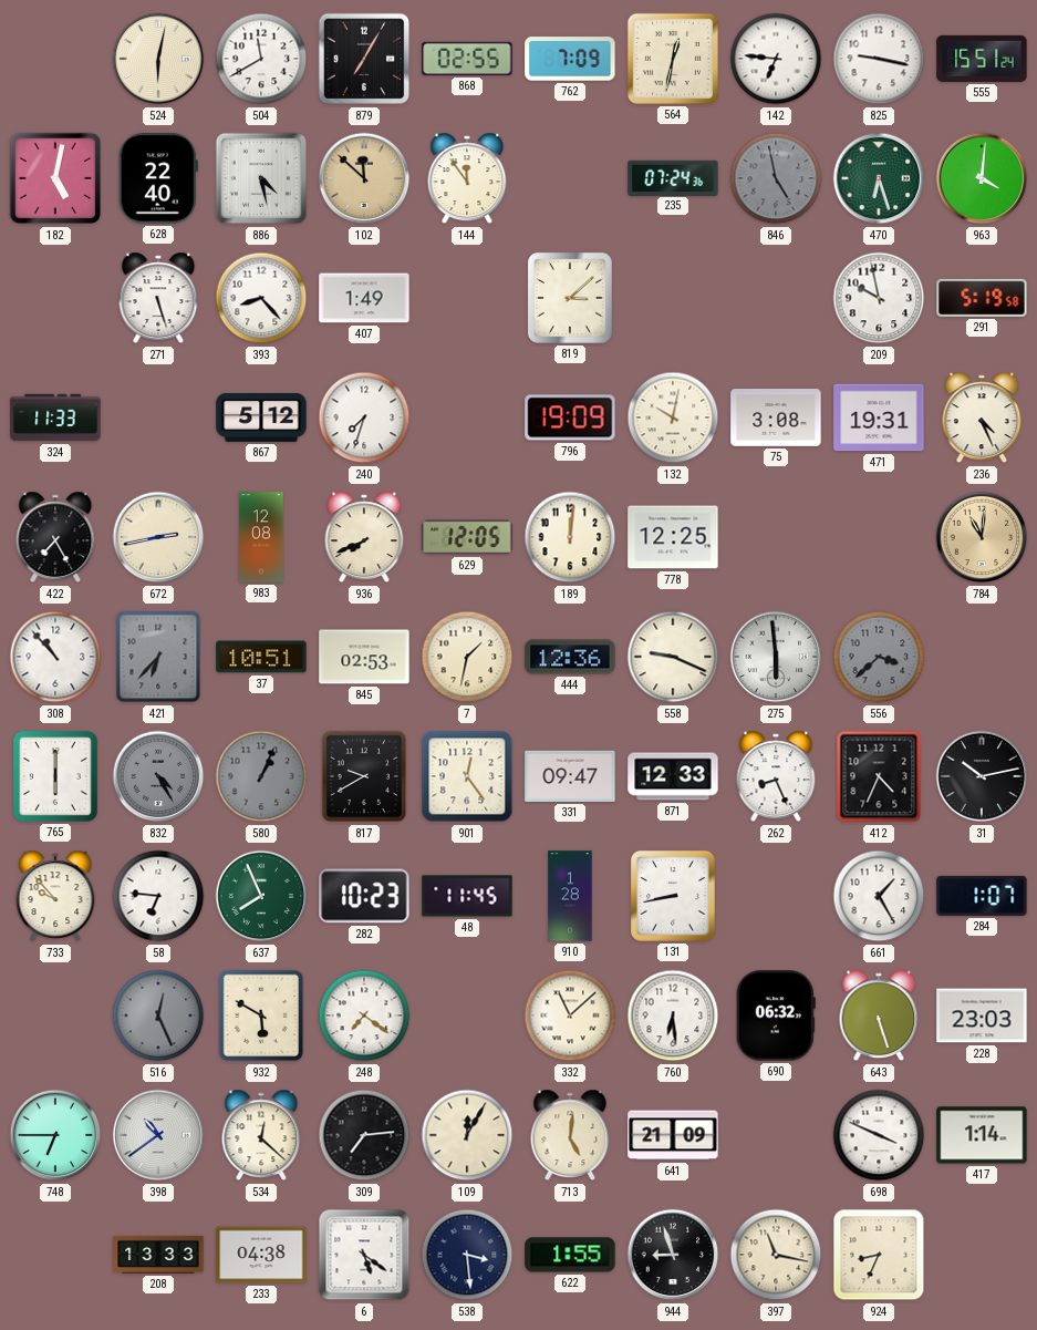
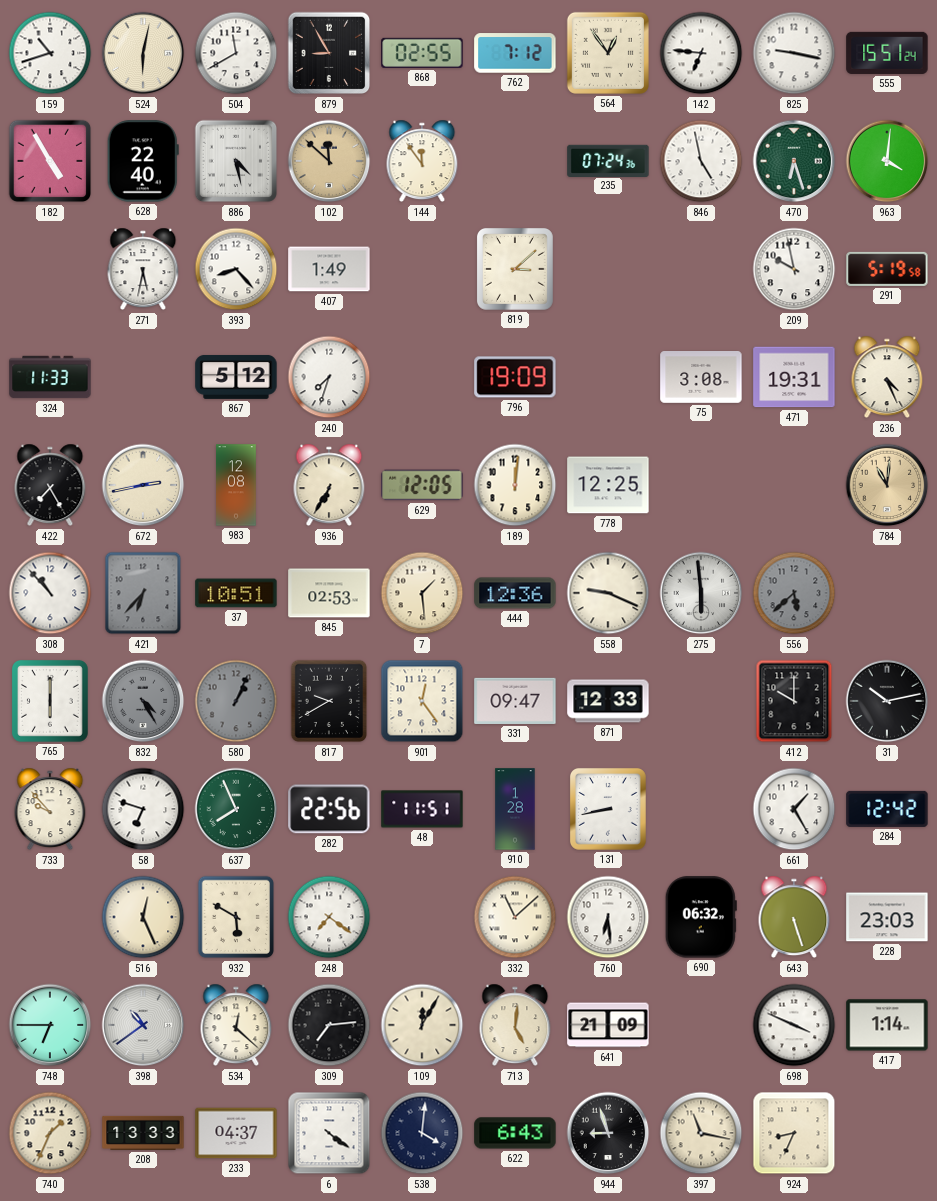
159: none -> 10:42
879: 7:05 -> 8:55
762: 7:09 -> 7:12
564: 12:32 -> 12:54
182: 5:02 -> 4:55
846 dial: grey -> white
271: 5:27 -> 5:32
132: 10:02 -> none
936: 7:41 -> 6:35
7: 1:32 -> 1:29
556: 3:38 -> 5:38
262: 8:26 -> none
412: 4:34 -> 10:00
58: 6:46 -> 6:48
282: 10:23 -> 22:56
48: 11:45 -> 11:51
284: 1:07 -> 12:42
516 dial: grey -> cream
740: none -> 1:34
233: 04:38 -> 04:37
6: 5:21 -> 4:21
538: 3:29 -> 4:01
622: 1:55 -> 6:43
